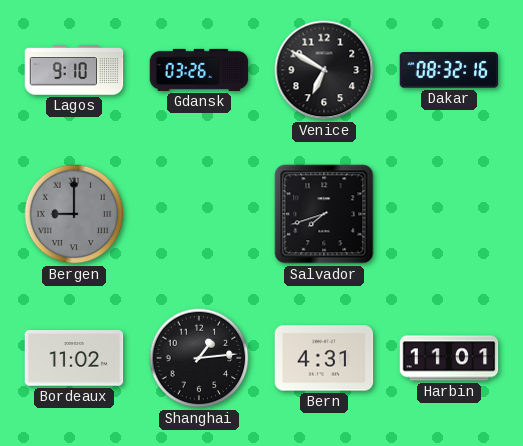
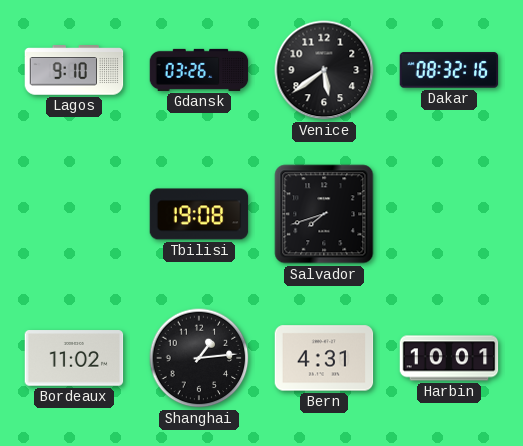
Venice: 6:50 -> 5:39
Bergen: 9:00 -> none
Tbilisi: none -> 19:08
Harbin: 11:01 -> 10:01
